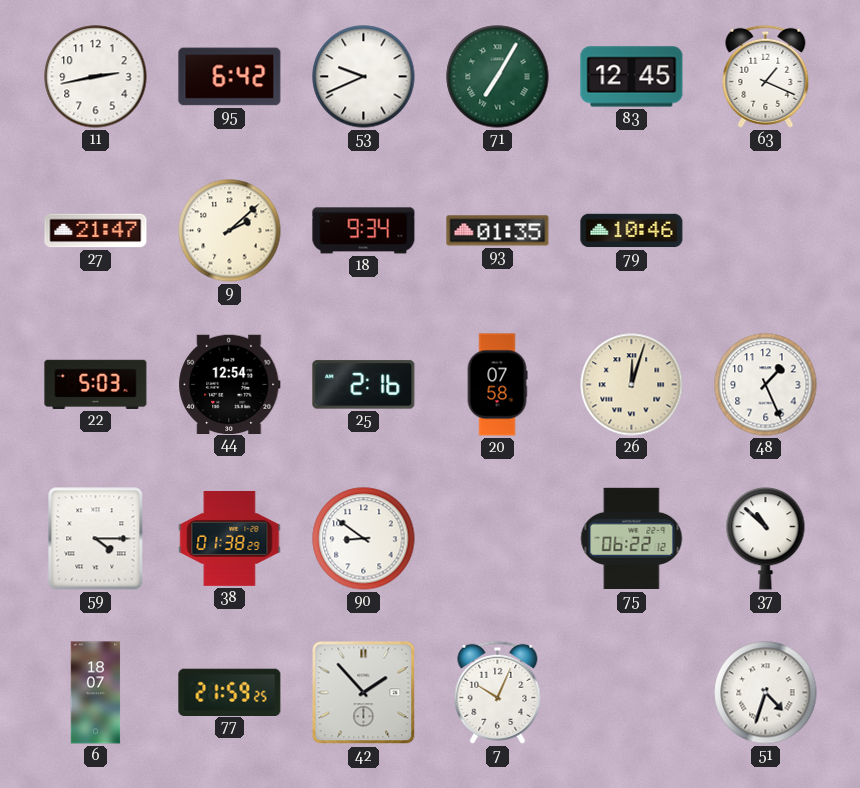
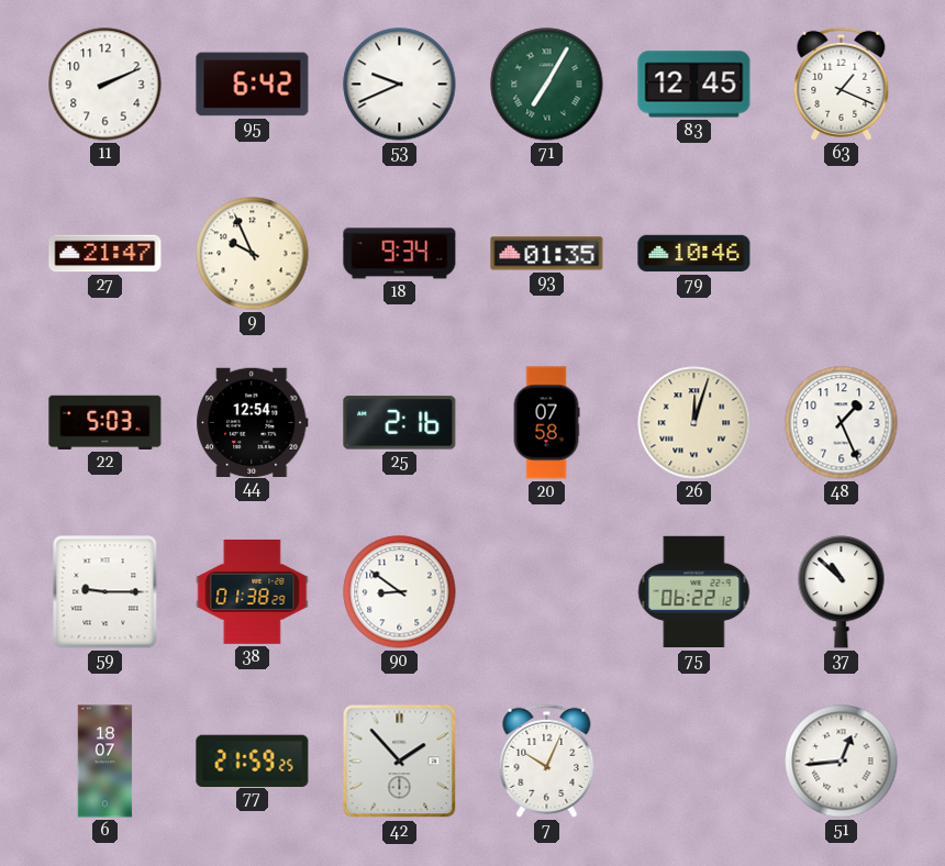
11: 2:43 -> 2:11
9: 2:08 -> 9:56
59: 4:15 -> 9:15
51: 4:33 -> 12:44
